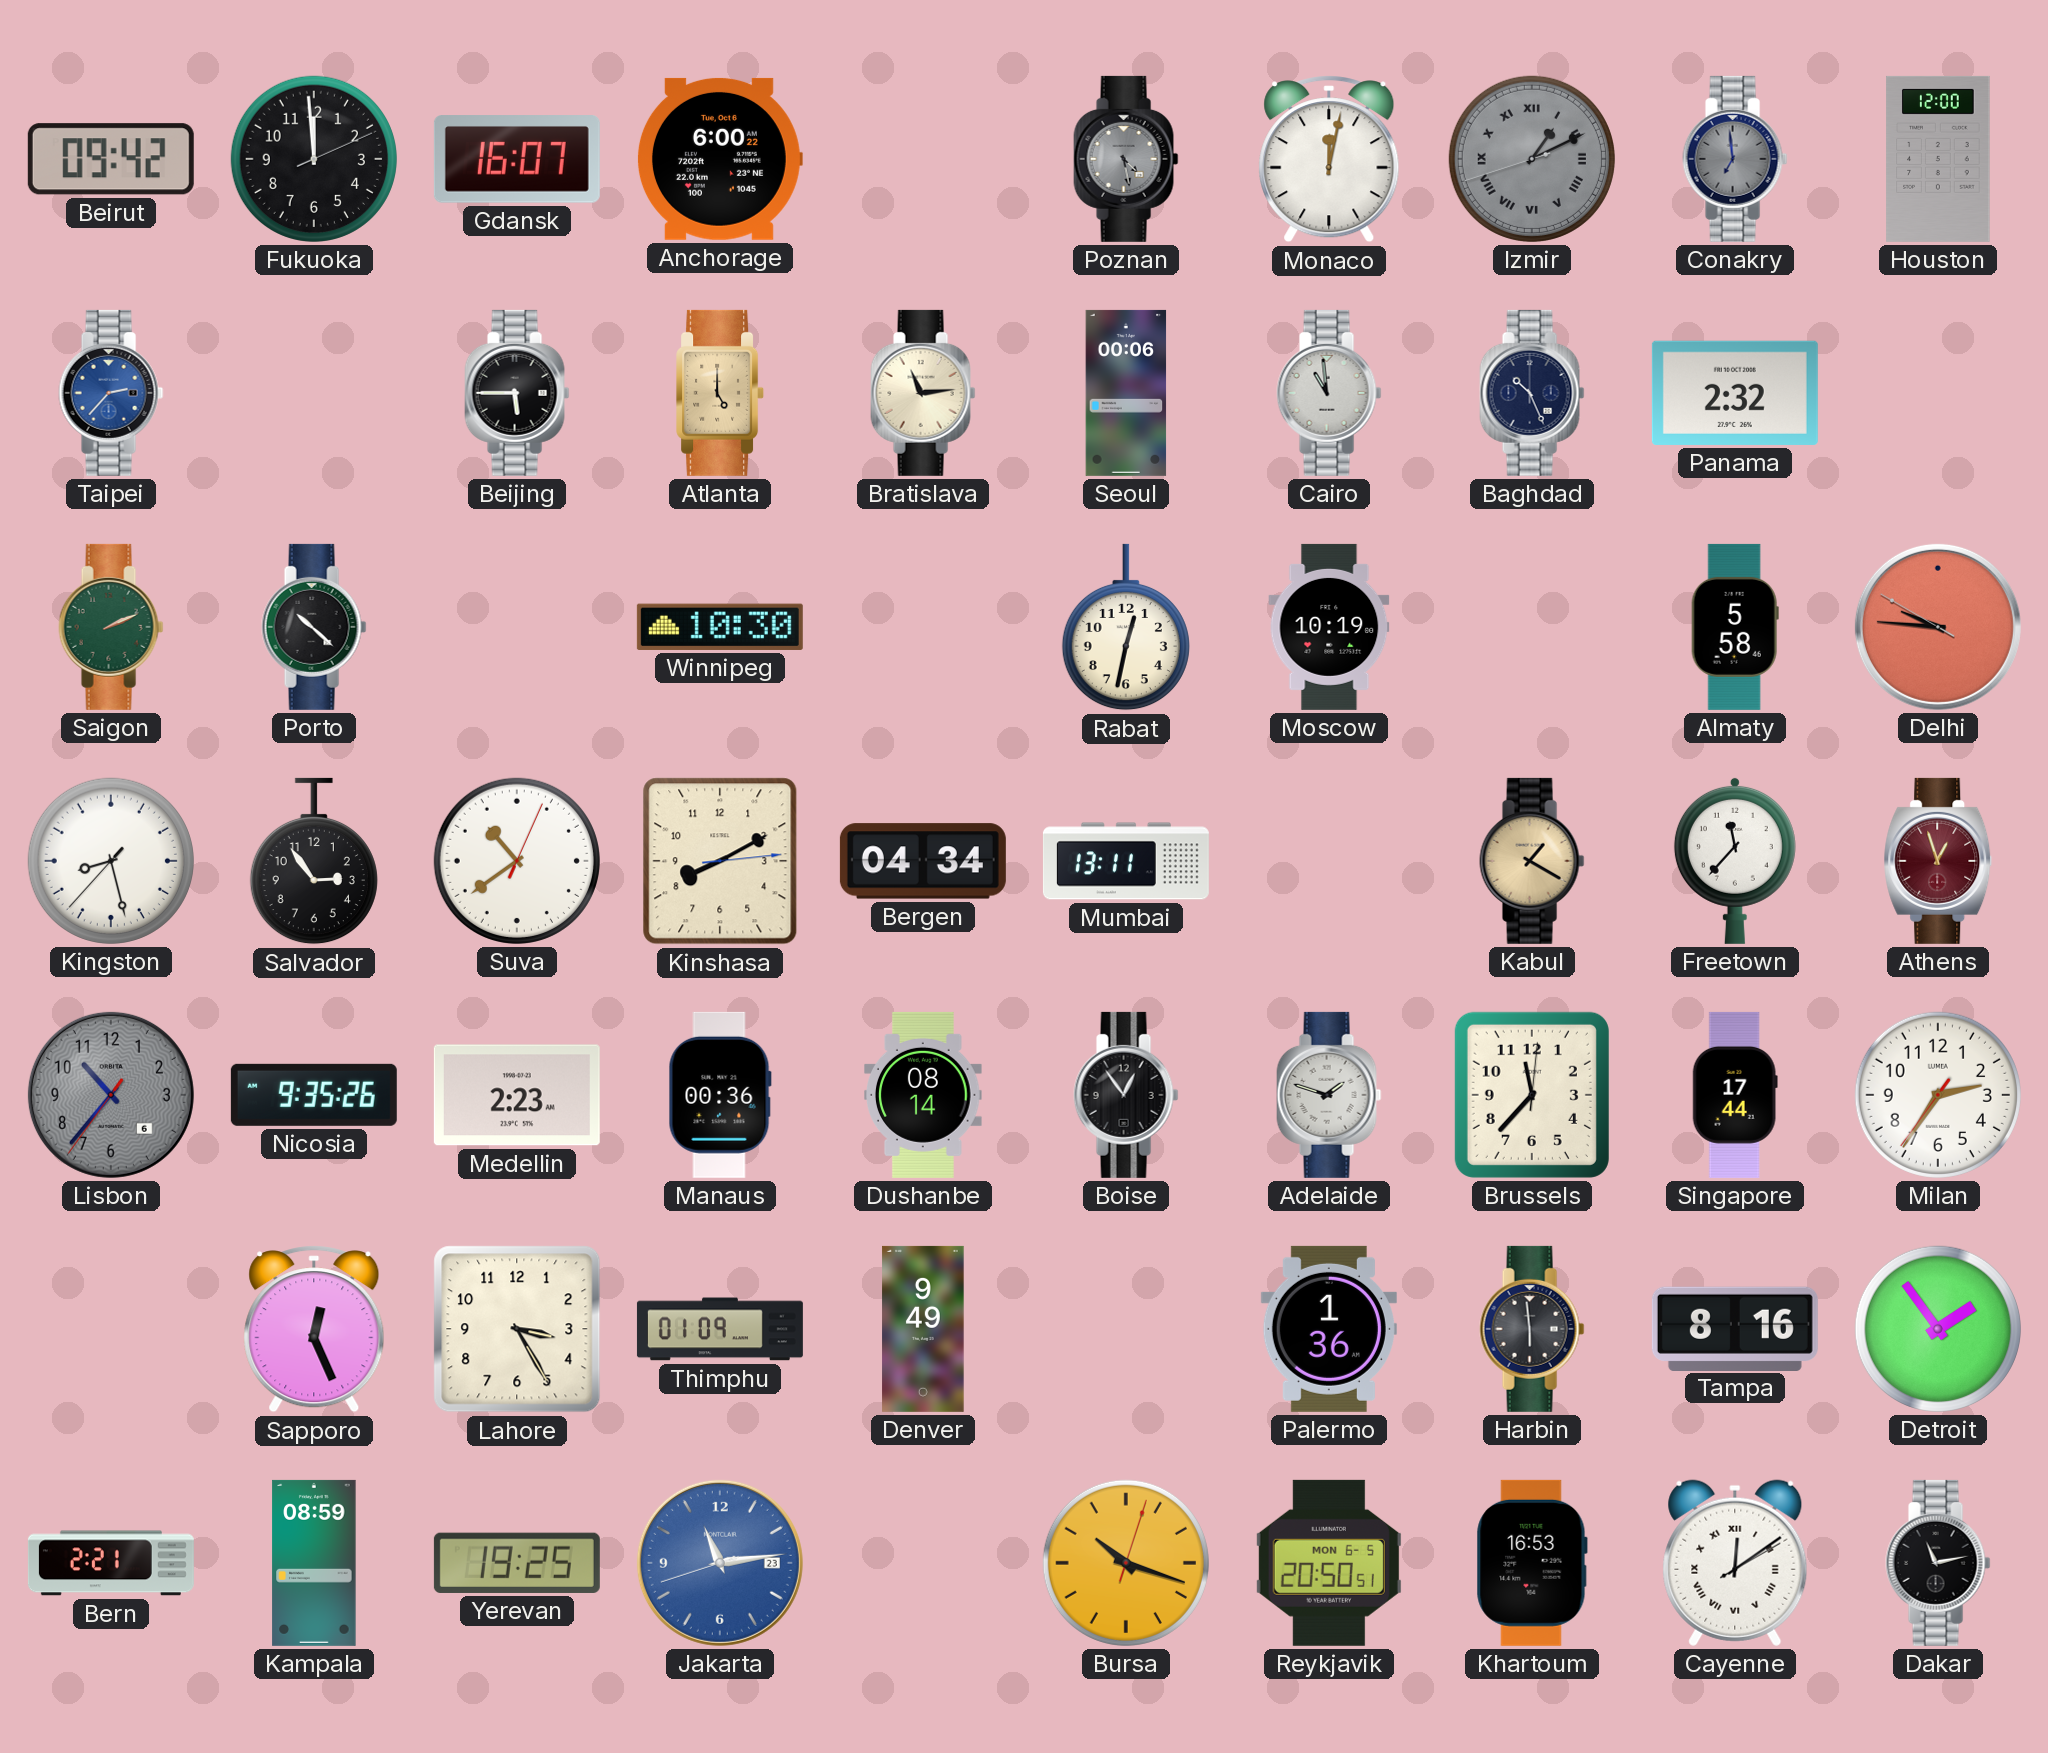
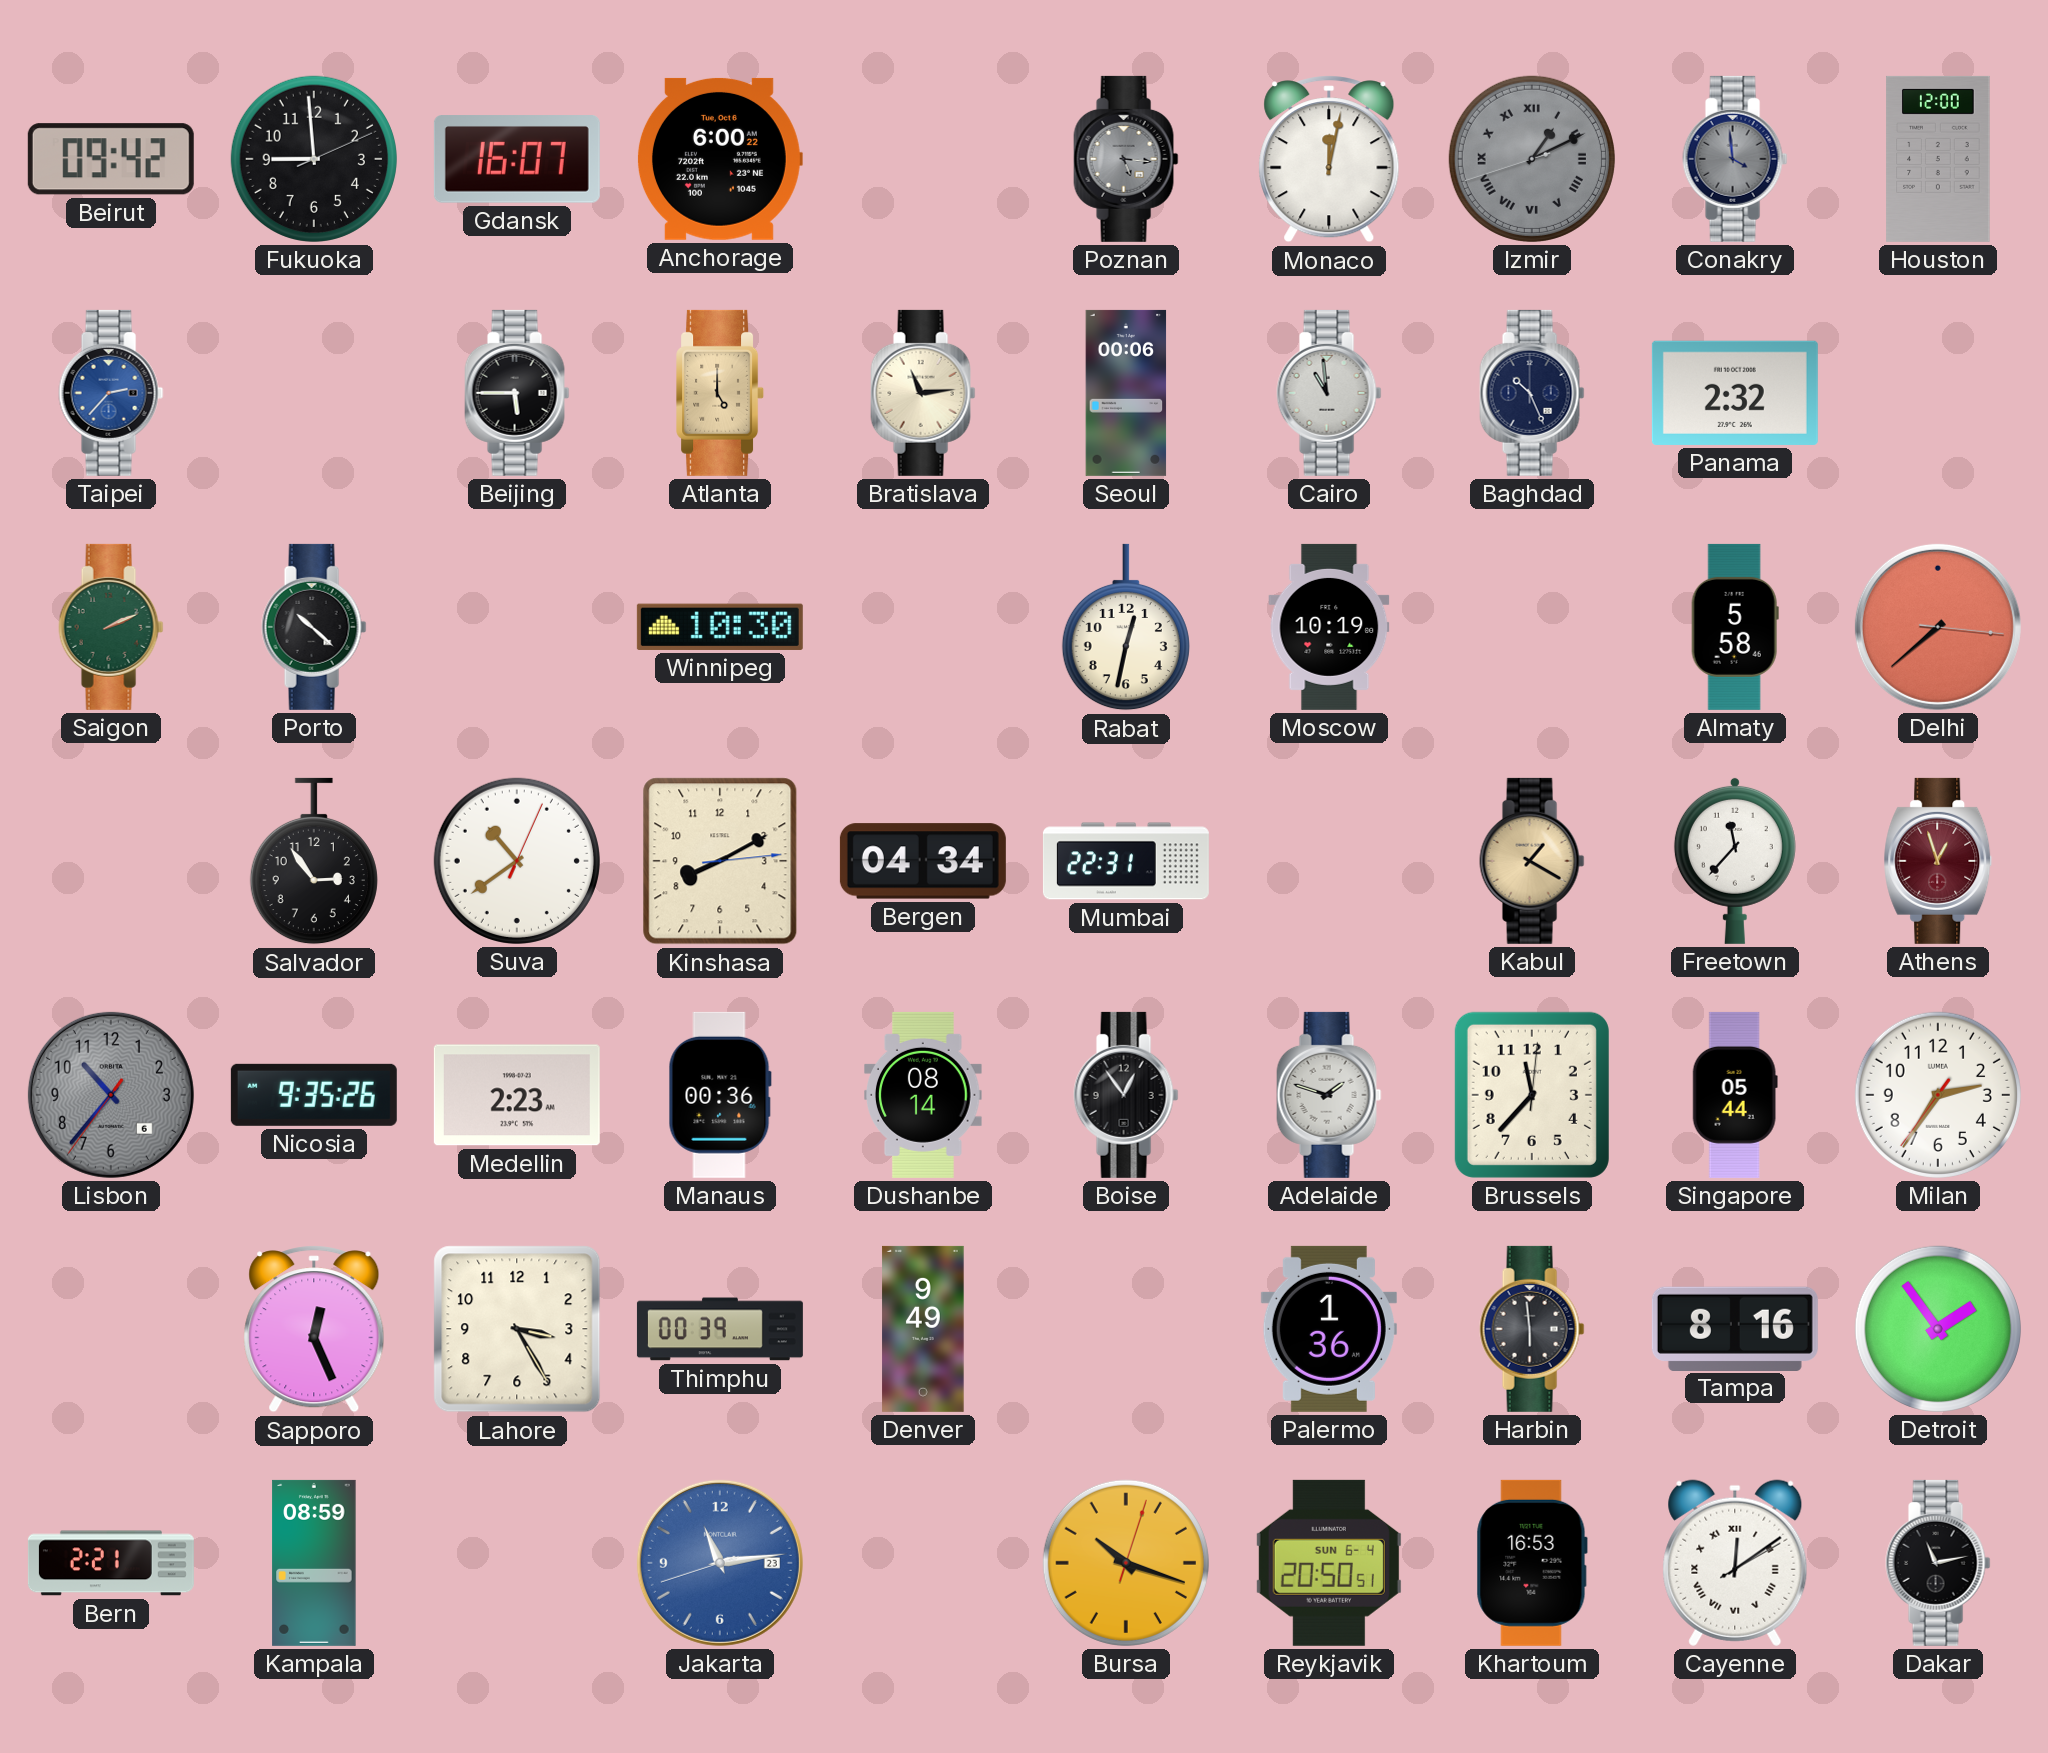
Fukuoka: 11:59 -> 8:59
Poznan: 4:28 -> 5:16
Conakry: 6:59 -> 3:59
Delhi: 9:45 -> 7:38
Kingston: 8:27 -> none
Mumbai: 13:11 -> 22:31
Singapore: 17:44 -> 05:44
Thimphu: 01:09 -> 00:39
Yerevan: 19:25 -> none
Reykjavik date: MON 6-5 -> SUN 6-4
